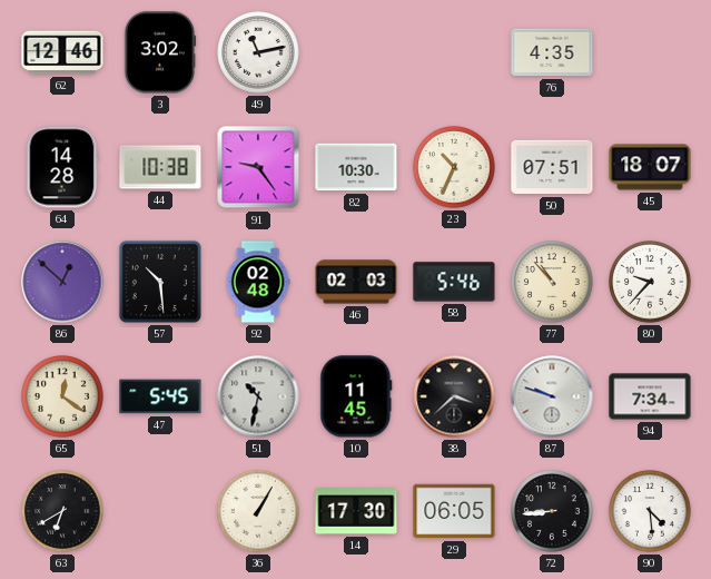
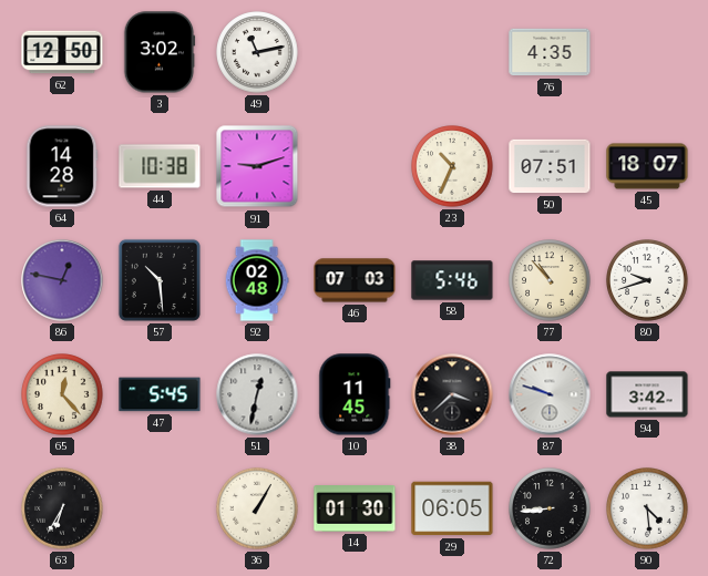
62: 12:46 -> 12:50
91: 9:24 -> 9:12
82: 10:30 -> none
86: 12:52 -> 12:47
46: 02:03 -> 07:03
80: 9:37 -> 9:42
65: 12:21 -> 12:23
51: 10:32 -> 12:32
94: 7:34 -> 3:42
63: 6:40 -> 6:35
14: 17:30 -> 01:30
